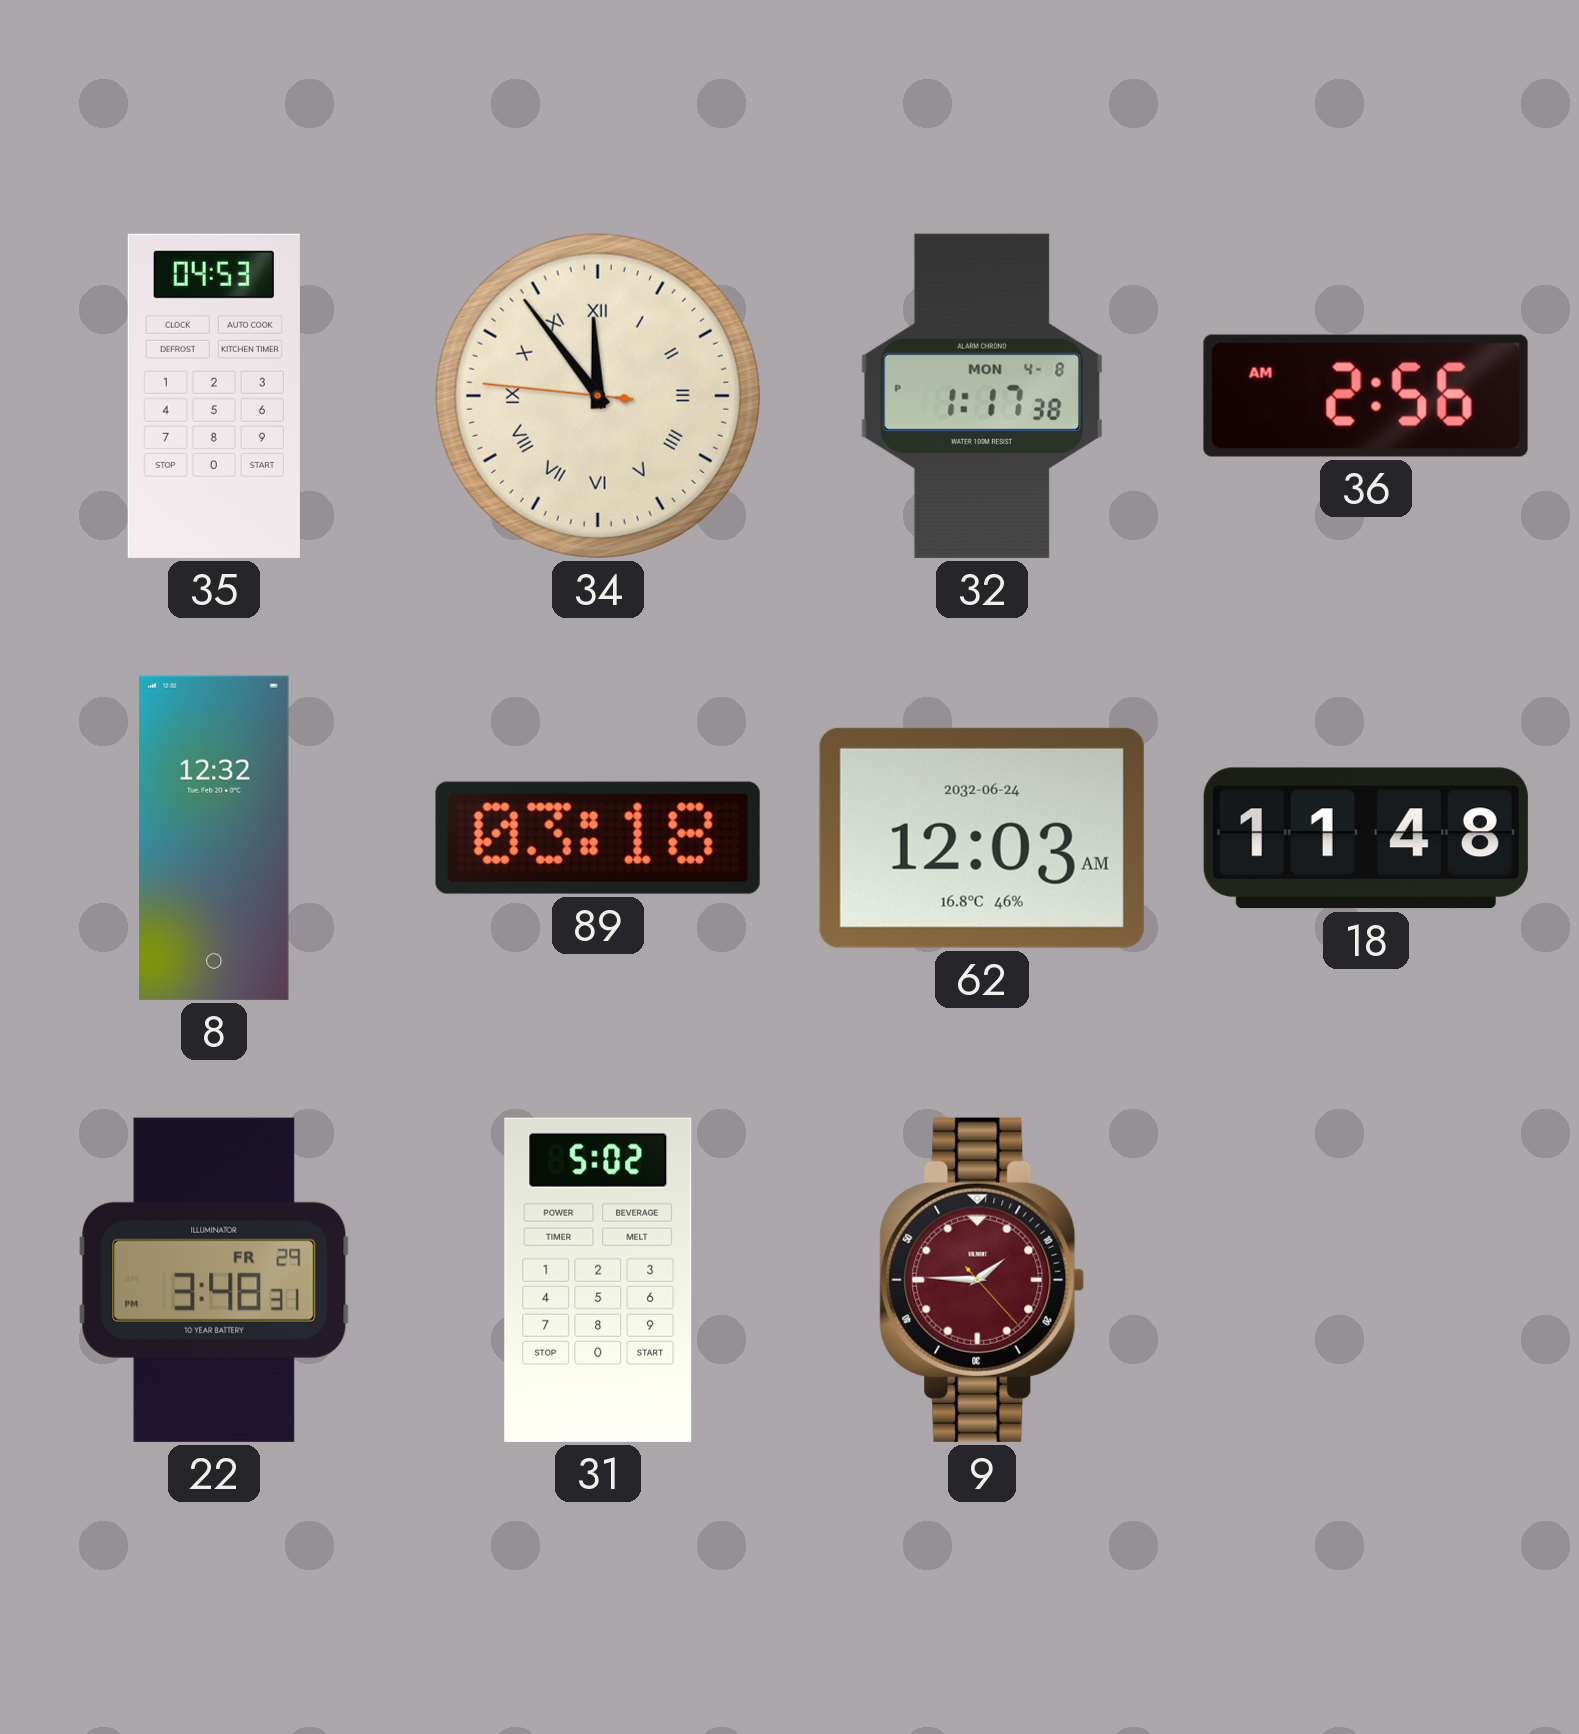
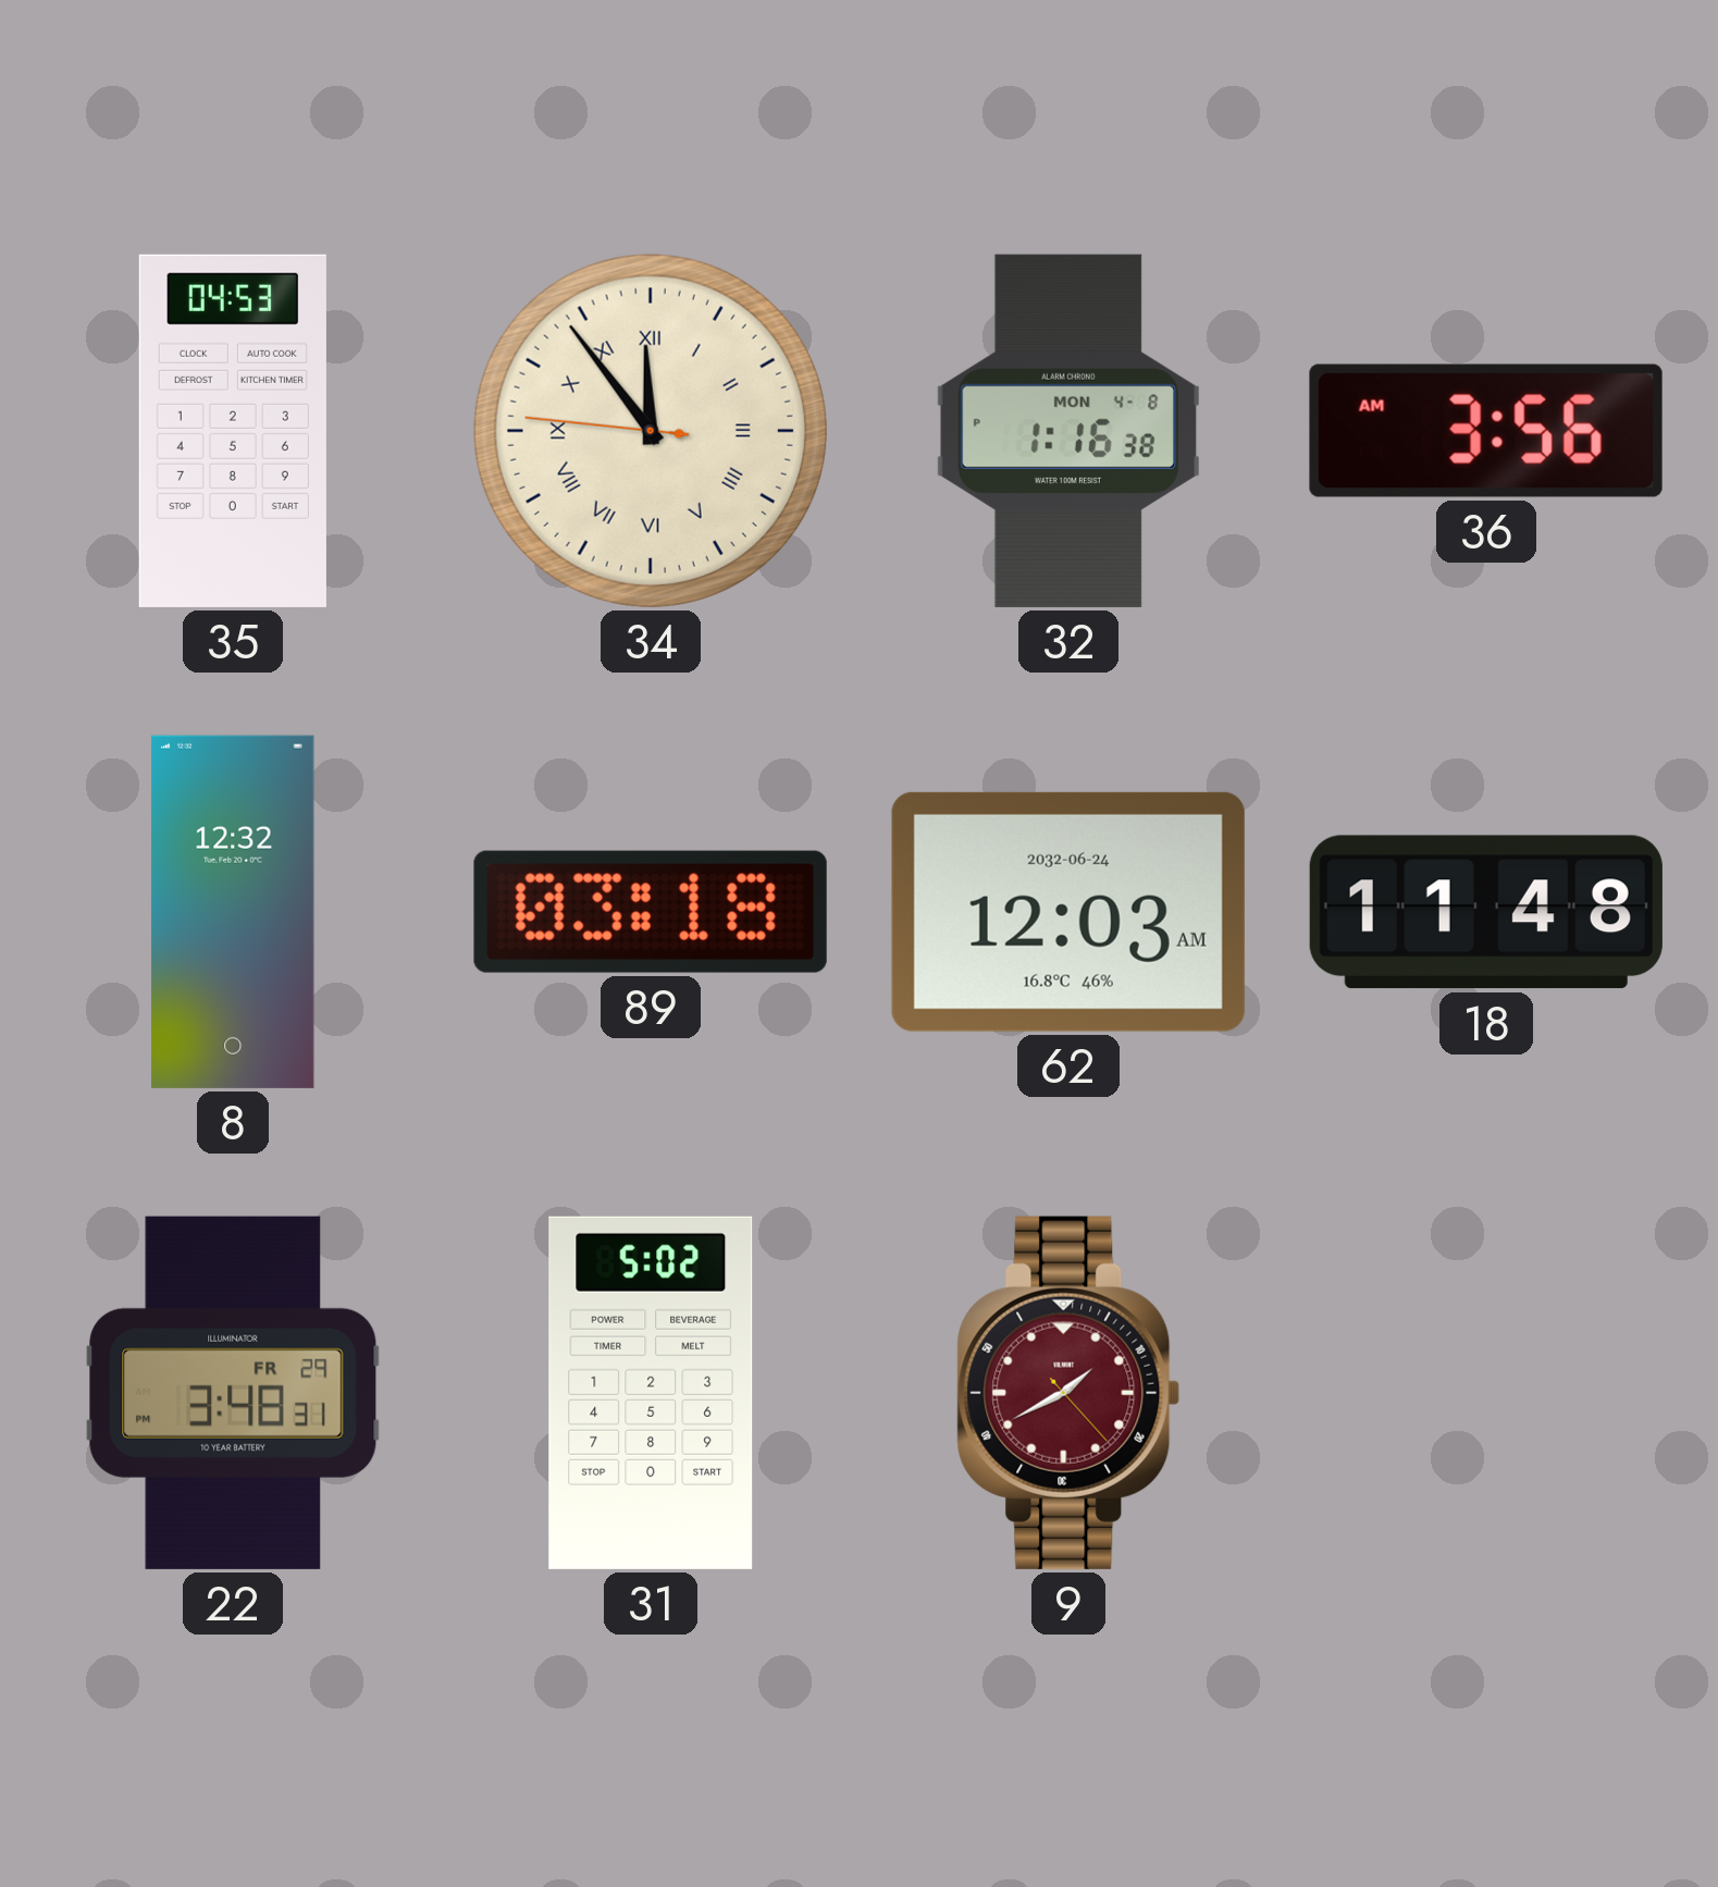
32: 1:17 -> 1:16
36: 2:56 -> 3:56
9: 1:45 -> 1:40
